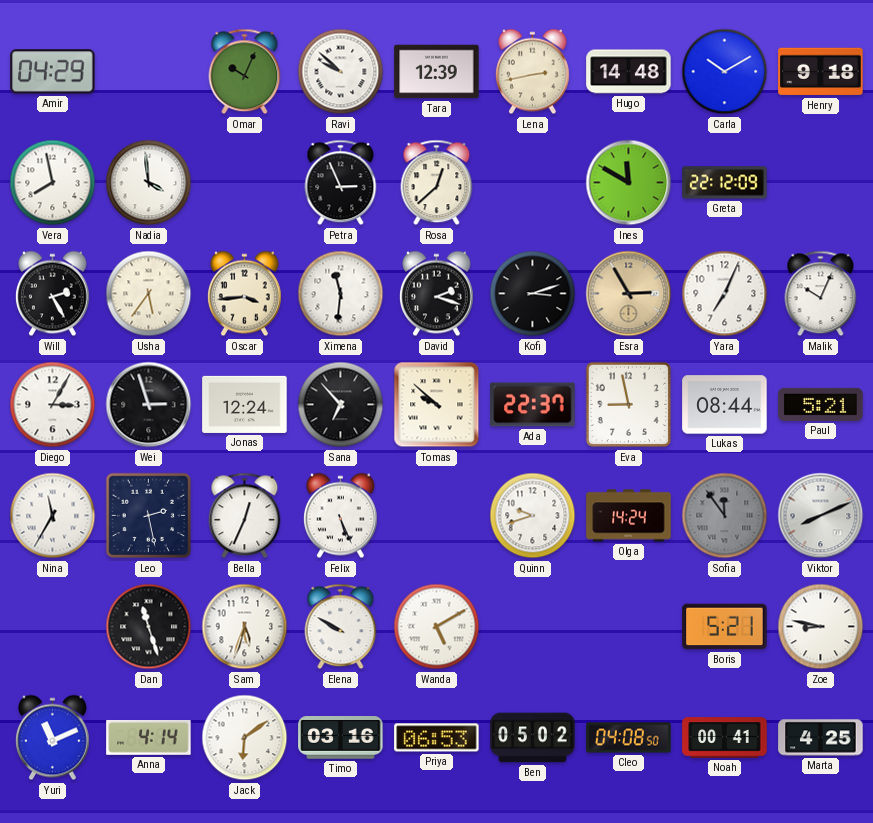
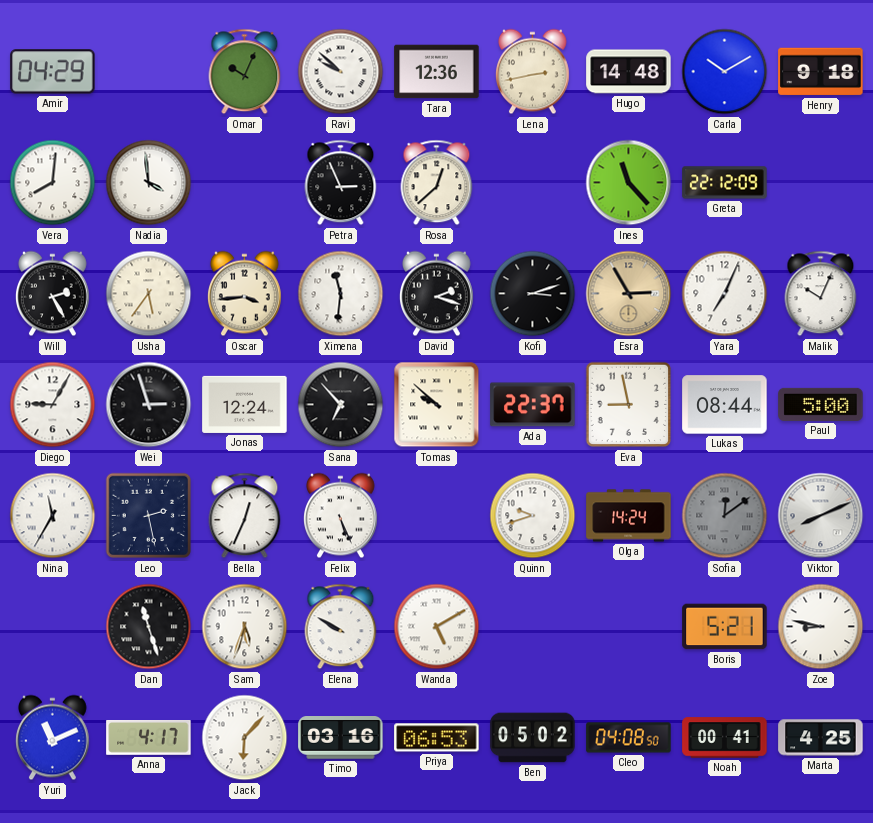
Tara: 12:39 -> 12:36
Vera: 7:58 -> 8:01
Ines: 11:50 -> 11:23
Diego: 3:05 -> 9:05
Paul: 5:21 -> 5:00
Sofia: 11:54 -> 12:09
Anna: 4:14 -> 4:17
Jack: 6:09 -> 6:07
